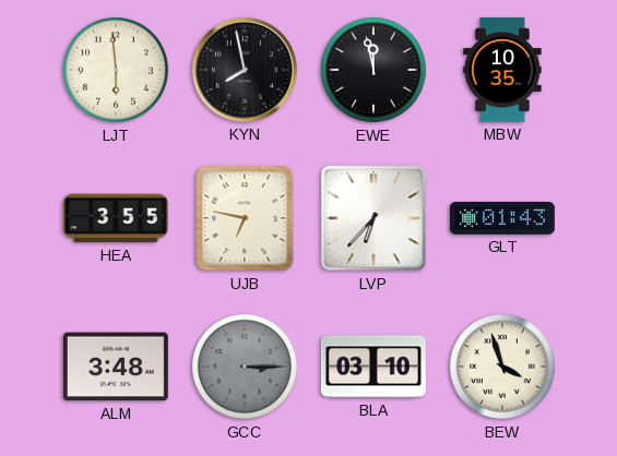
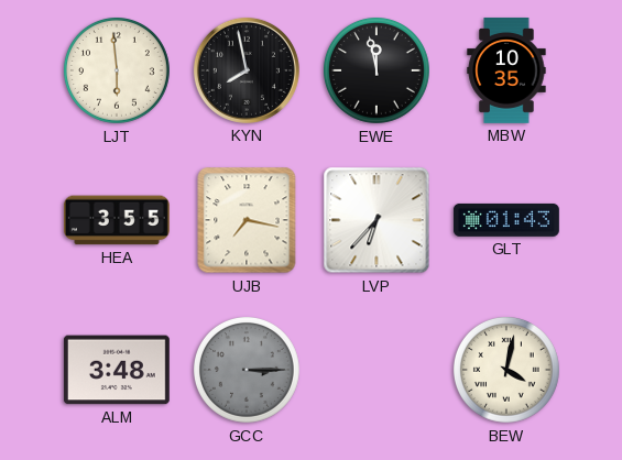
UJB: 6:47 -> 7:17
BLA: 03:10 -> none
BEW: 3:57 -> 4:02
